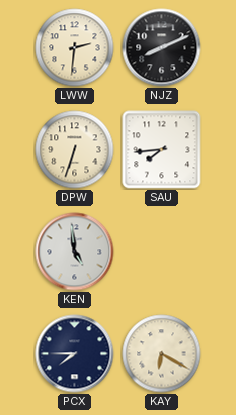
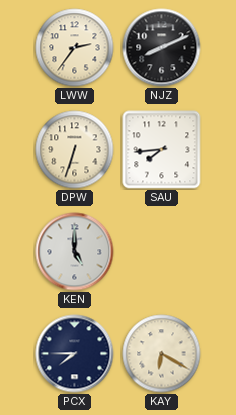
LWW: 2:31 -> 2:36
KEN: 4:59 -> 5:00
